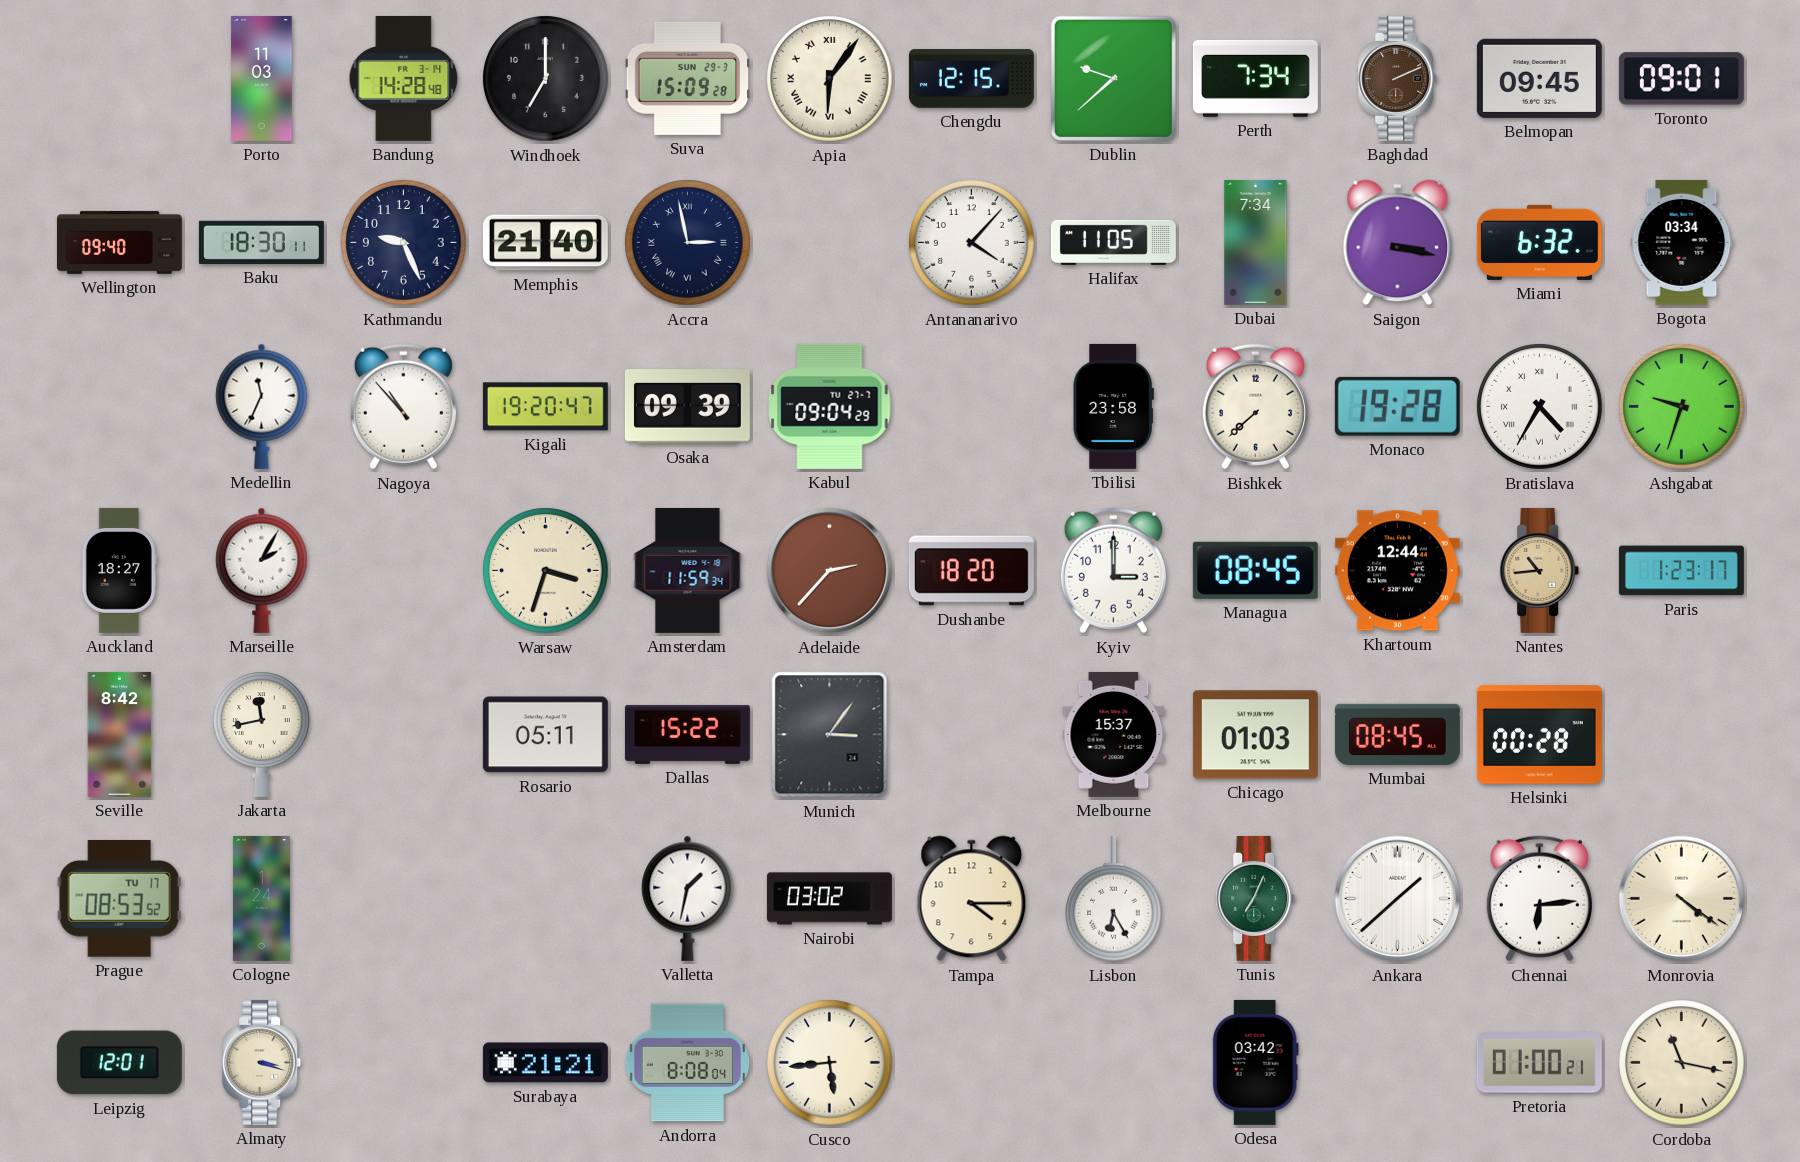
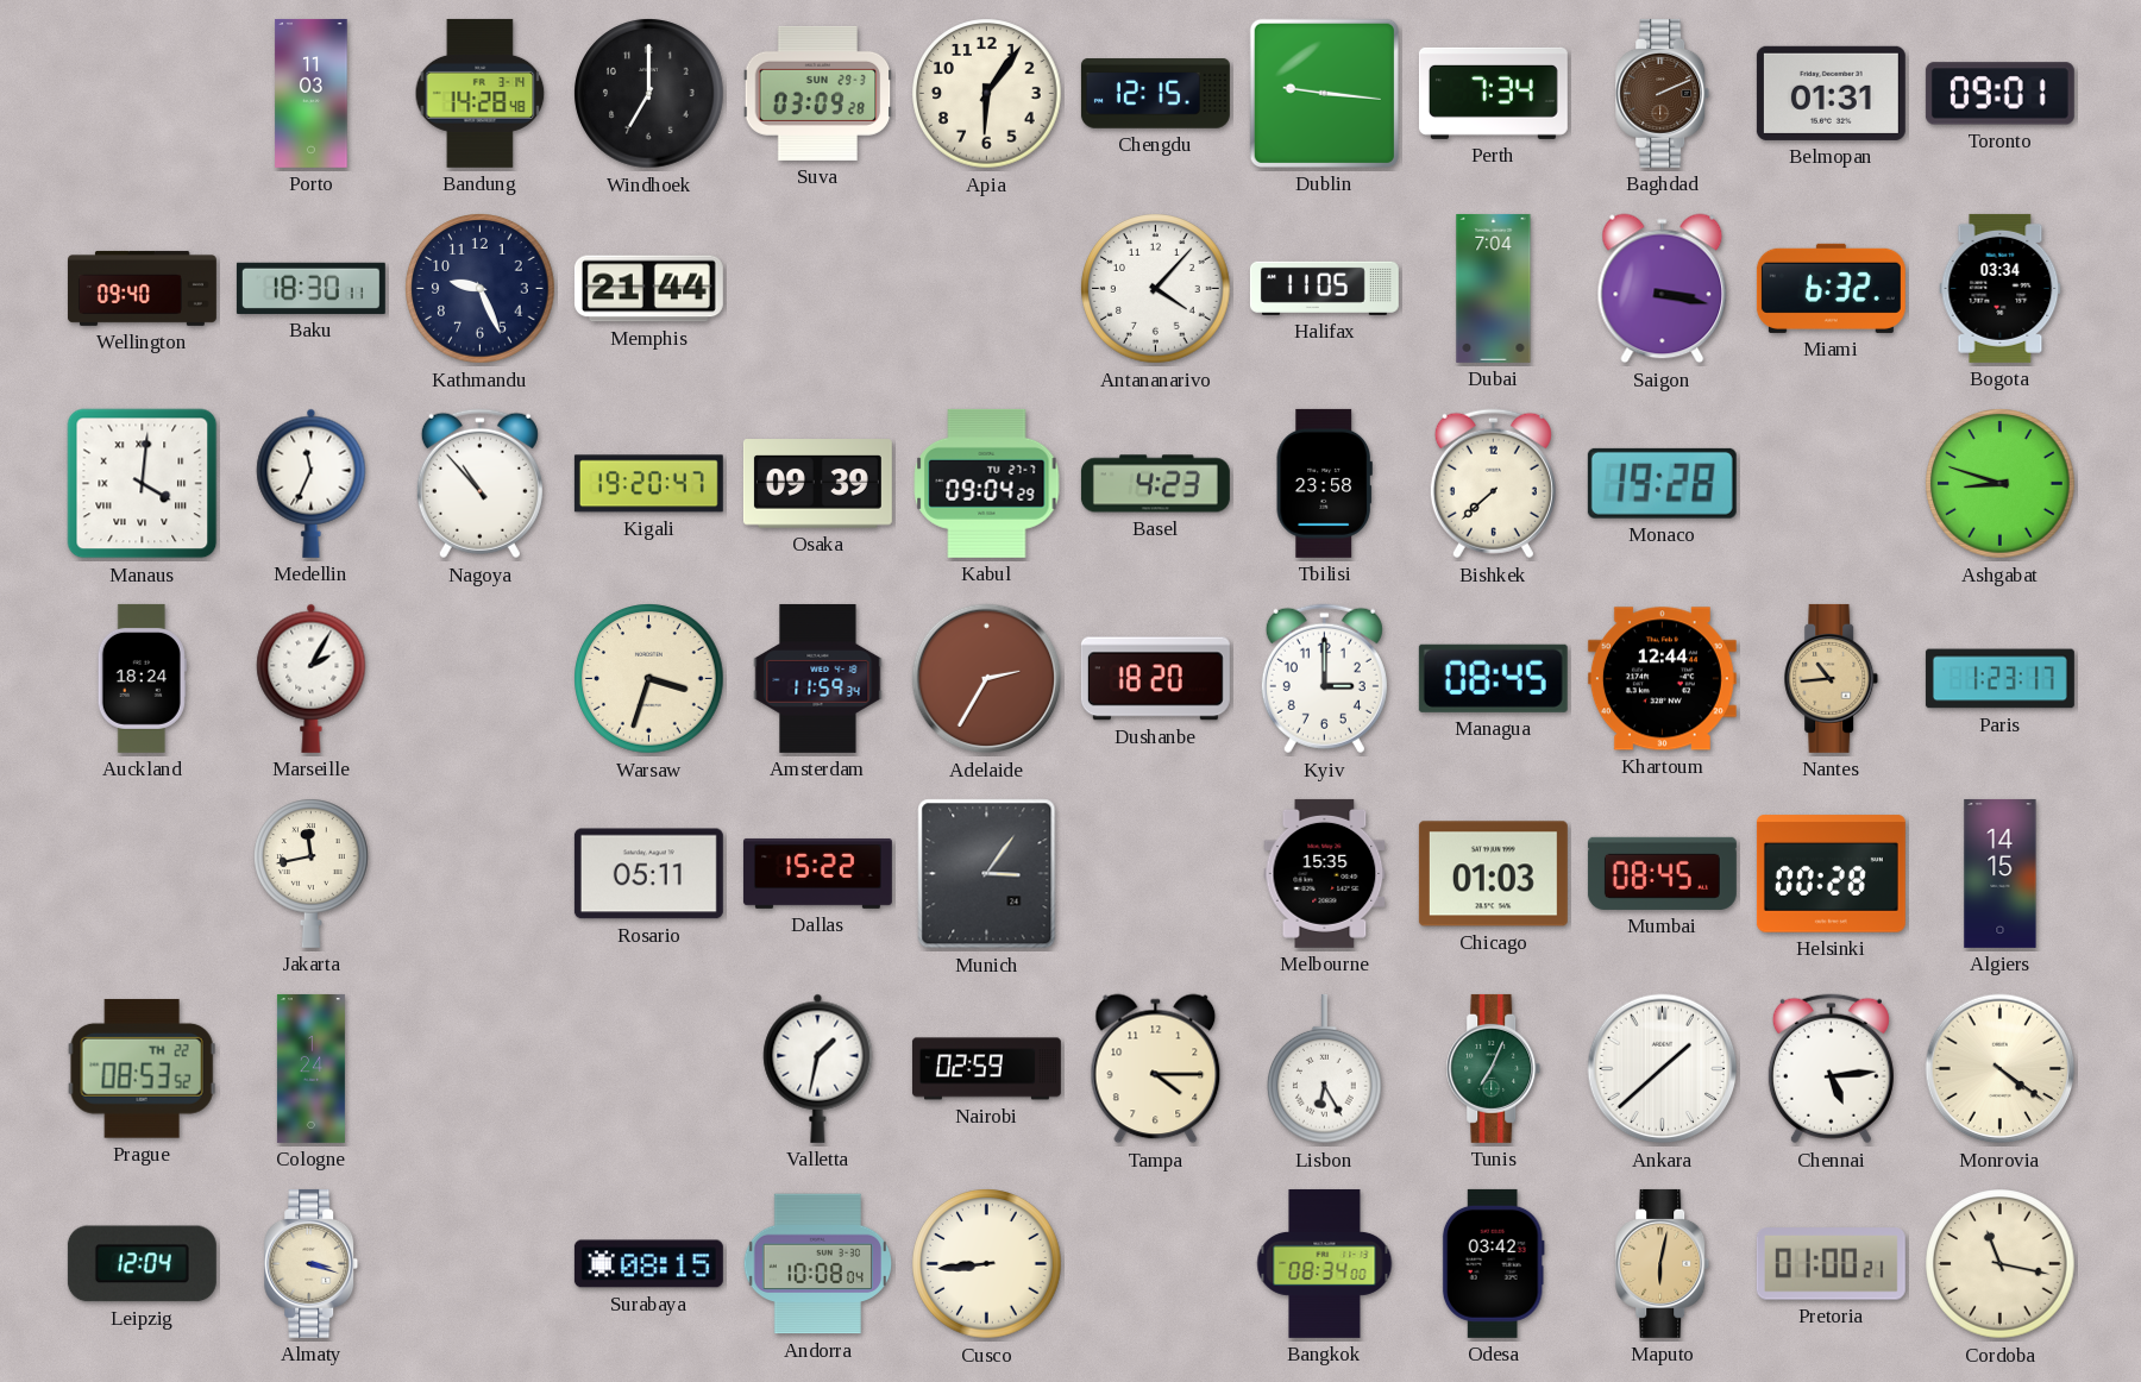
Suva: 15:09 -> 03:09
Apia numerals: Roman -> Arabic
Dublin: 9:38 -> 9:16
Belmopan: 09:45 -> 01:31
Memphis: 21:40 -> 21:44
Accra: 2:58 -> none
Dubai: 7:34 -> 7:04
Manaus: none -> 4:01
Basel: none -> 4:23
Bratislava: 4:35 -> none
Ashgabat: 9:33 -> 8:48
Auckland: 18:27 -> 18:24
Adelaide: 2:37 -> 2:35
Seville: 8:42 -> none
Melbourne: 15:37 -> 15:35
Algiers: none -> 14:15
Prague date: TU 17 -> TH 22
Nairobi: 03:02 -> 02:59
Chennai: 6:14 -> 5:14
Leipzig: 12:01 -> 12:04
Surabaya: 21:21 -> 08:15
Andorra: 8:08 -> 10:08
Cusco: 5:44 -> 8:44
Bangkok: none -> 08:34
Maputo: none -> 6:02
